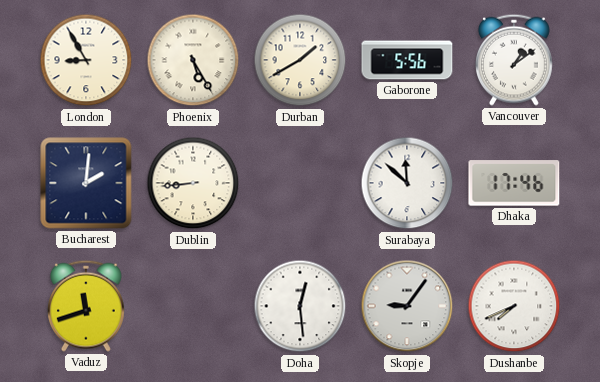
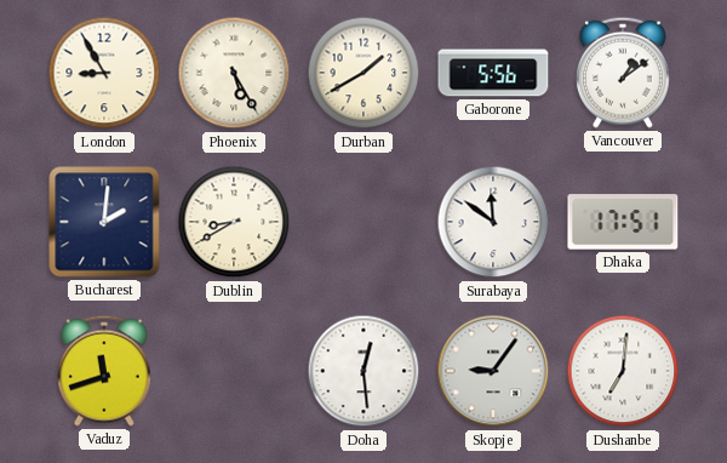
Dublin: 8:44 -> 8:40
Surabaya: 11:52 -> 11:51
Dhaka: 17:46 -> 17:51
Dushanbe: 7:41 -> 7:01
